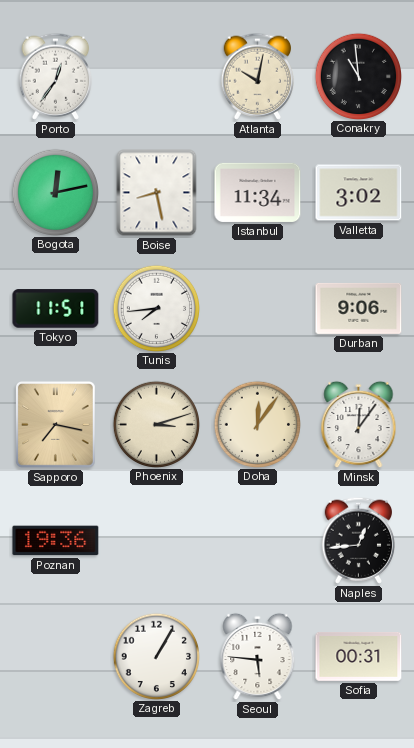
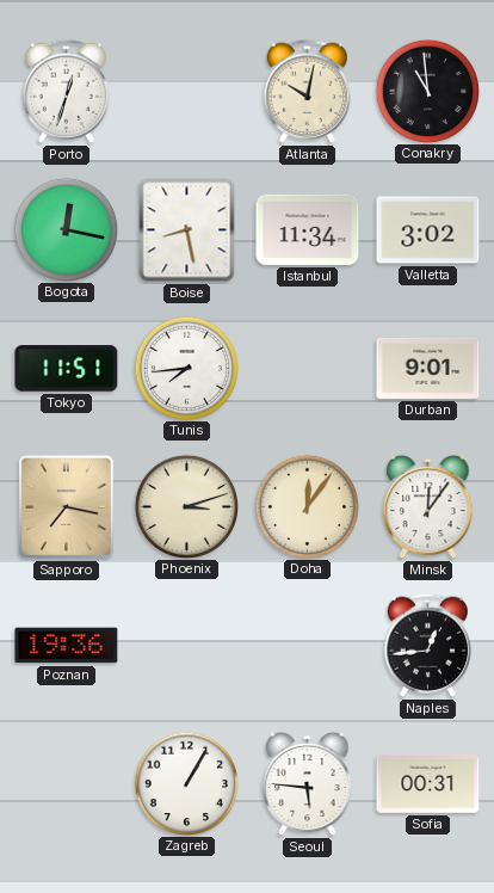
Porto: 12:36 -> 12:33
Bogota: 12:13 -> 12:17
Durban: 9:06 -> 9:01
